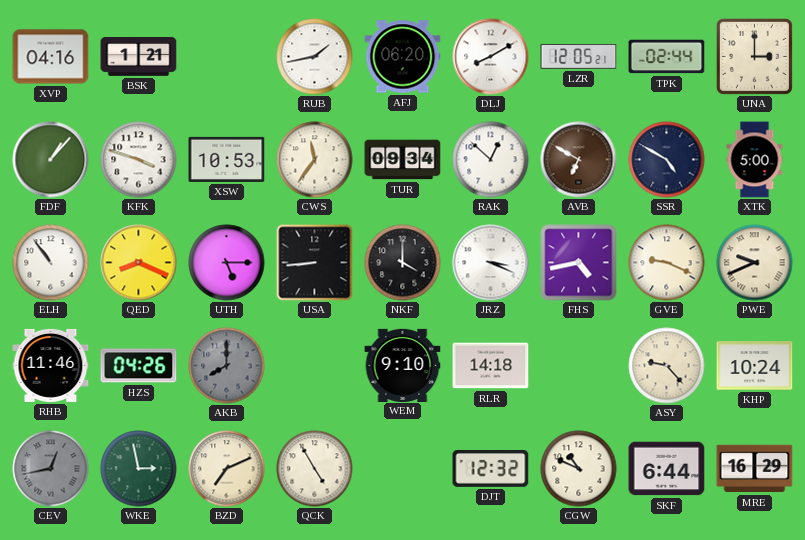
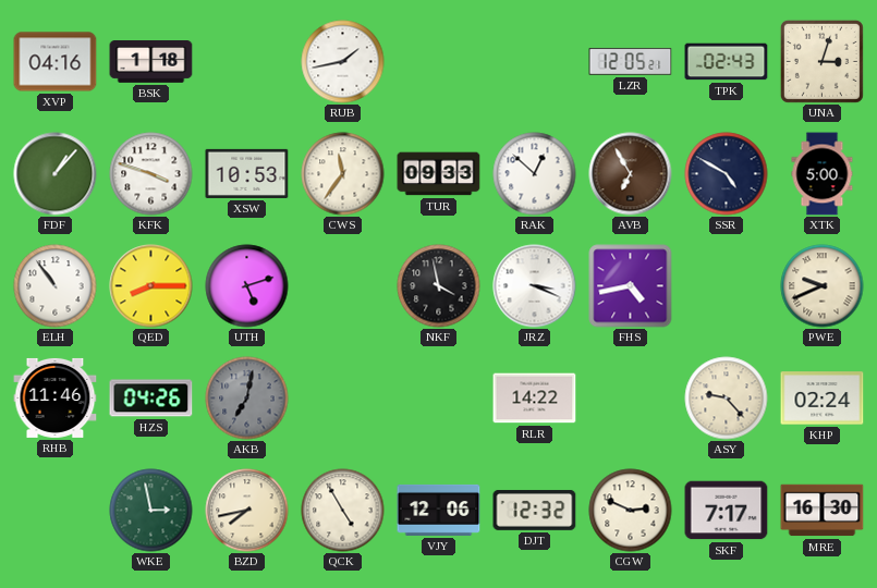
BSK: 1:21 -> 1:18
AFJ: 06:20 -> none
DLJ: 8:10 -> none
TPK: 02:44 -> 02:43
UNA: 3:00 -> 3:03
TUR: 09:34 -> 09:33
AVB: 6:50 -> 6:55
QED: 8:19 -> 8:15
UTH: 5:15 -> 5:12
USA: 8:44 -> none
NKF: 4:00 -> 3:58
GVE: 9:19 -> none
AKB: 8:00 -> 7:02
WEM: 9:10 -> none
RLR: 14:18 -> 14:22
KHP: 10:24 -> 02:24
CEV: 12:43 -> none
BZD: 7:11 -> 7:43
VJY: none -> 12:06
CGW: 10:49 -> 2:49
SKF: 6:44 -> 7:17
MRE: 16:29 -> 16:30
